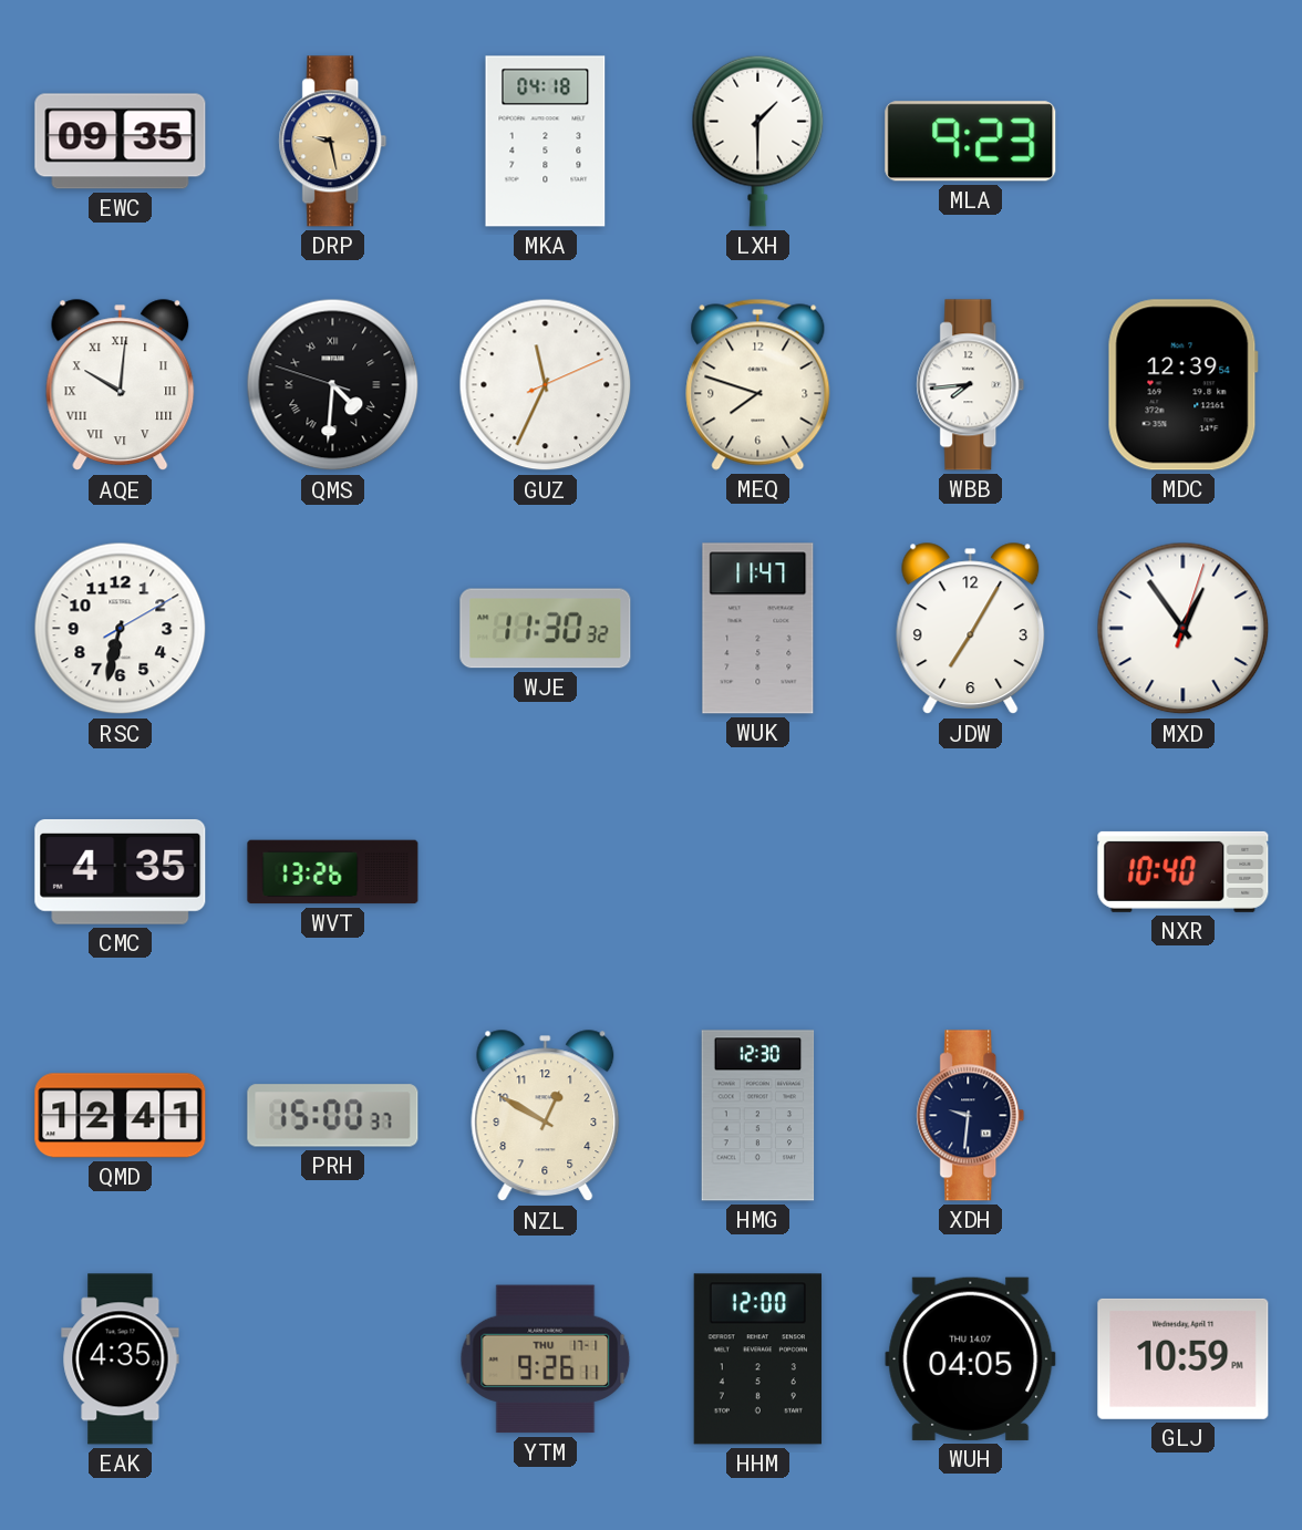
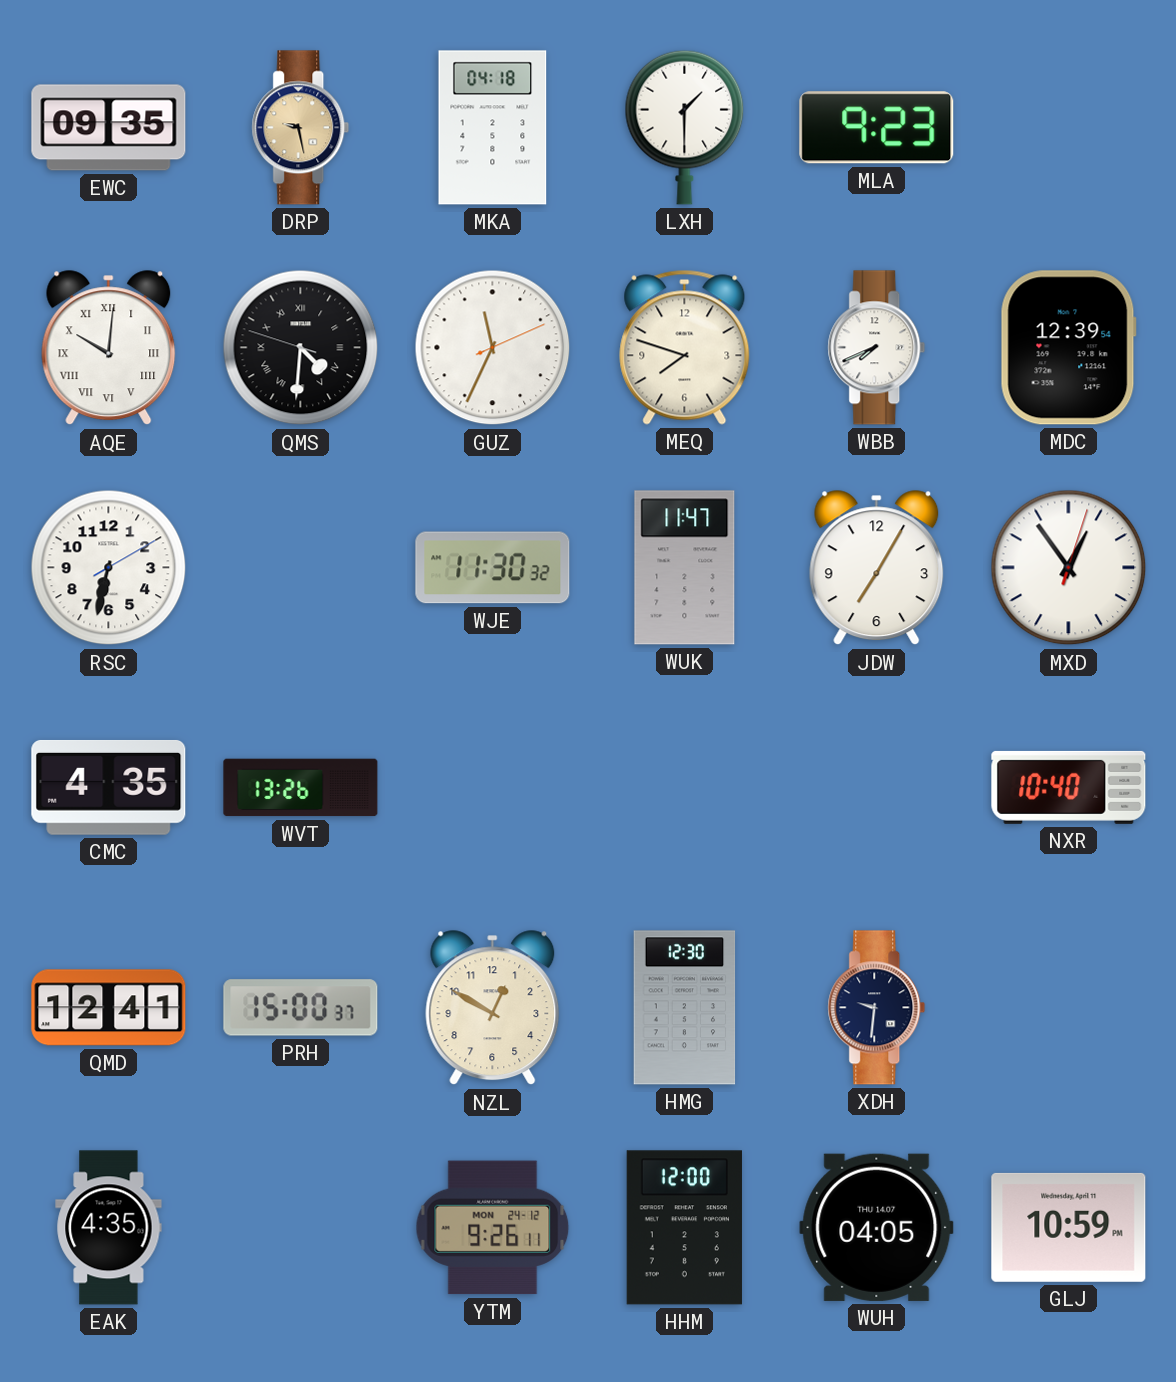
WBB: 7:44 -> 7:41
YTM date: THU 17-1 -> MON 24-12
